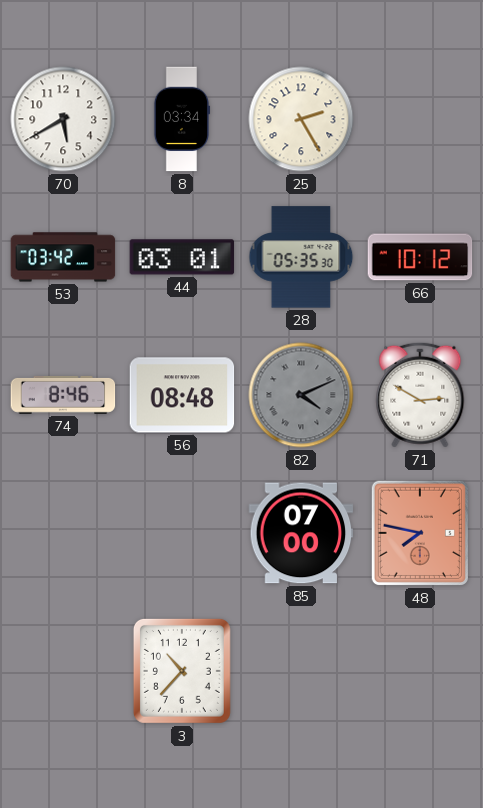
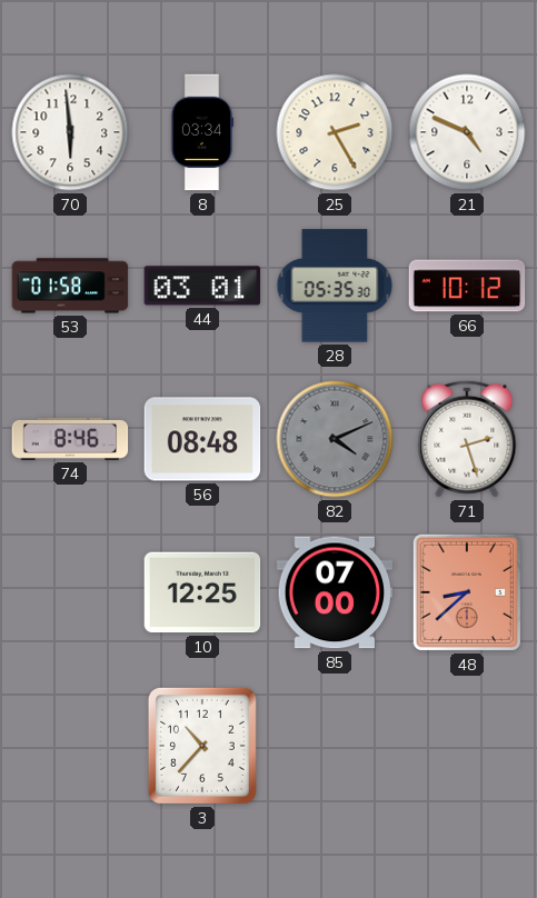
70: 5:40 -> 5:59
21: none -> 4:49
53: 03:42 -> 01:58
71: 2:50 -> 2:27
10: none -> 12:25
48: 7:47 -> 8:38
